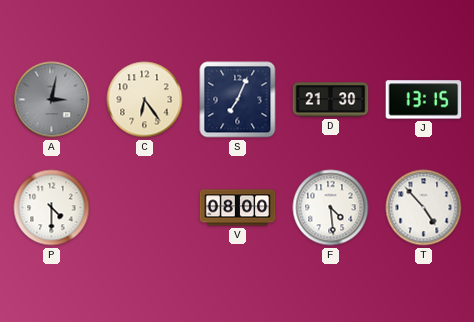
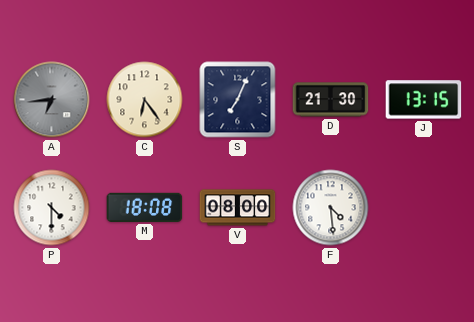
A: 3:02 -> 6:44
M: none -> 18:08
T: 4:53 -> none
